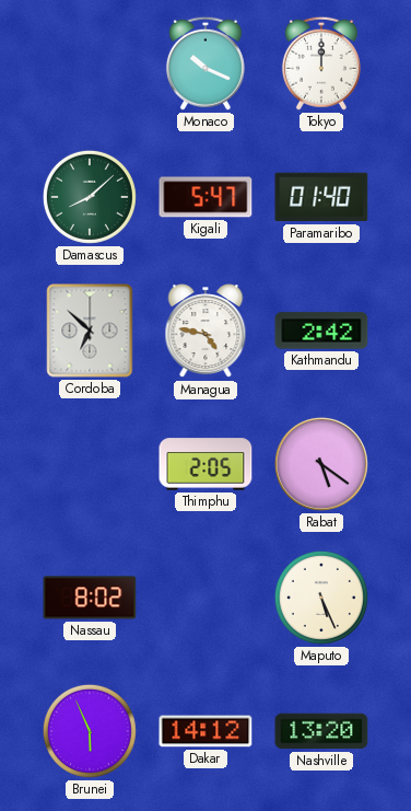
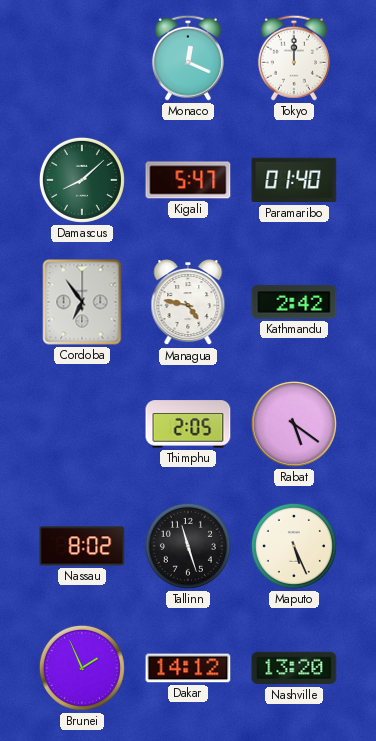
Monaco: 10:19 -> 12:19
Cordoba: 6:52 -> 6:54
Tallinn: none -> 11:27
Brunei: 5:56 -> 1:56
